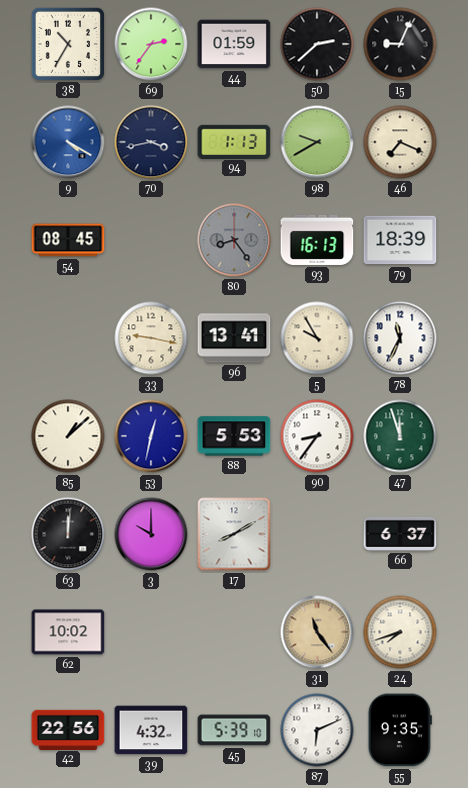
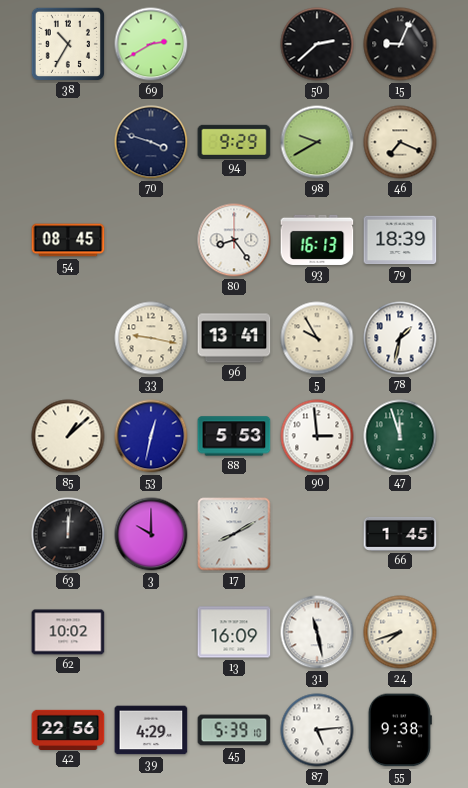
69: 2:36 -> 2:40
44: 01:59 -> none
9: 4:20 -> none
70: 3:43 -> 3:48
94: 1:13 -> 9:29
80 dial: grey -> white
78: 11:34 -> 1:32
90: 8:36 -> 2:59
66: 6:37 -> 1:45
13: none -> 16:09
31: 11:24 -> 11:28
31 dial: champagne -> white
39: 4:32 -> 4:29
87: 6:11 -> 5:14
55: 9:35 -> 9:38
